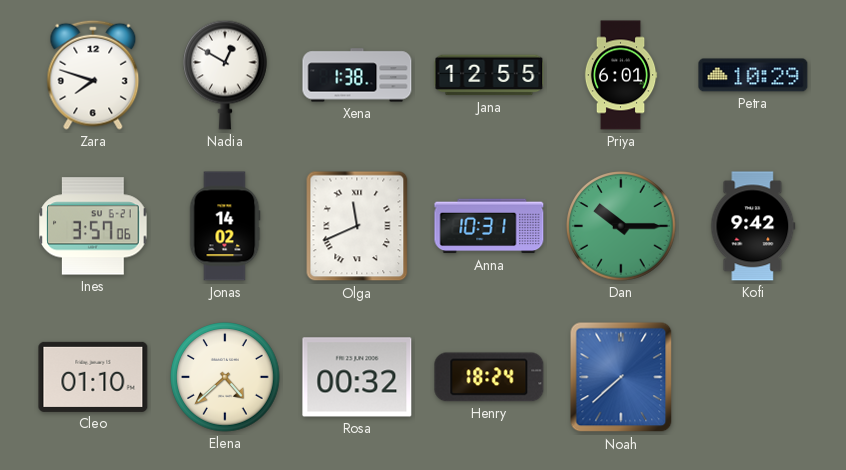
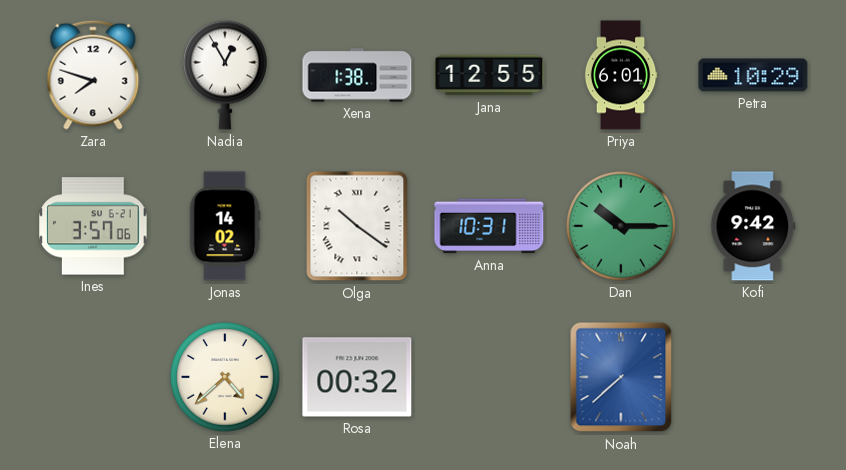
Nadia: 12:50 -> 12:55
Olga: 11:41 -> 10:21
Cleo: 01:10 -> none
Henry: 18:24 -> none
